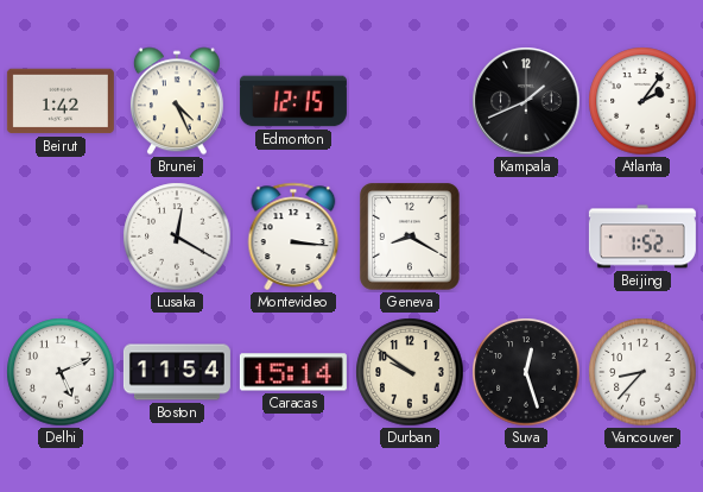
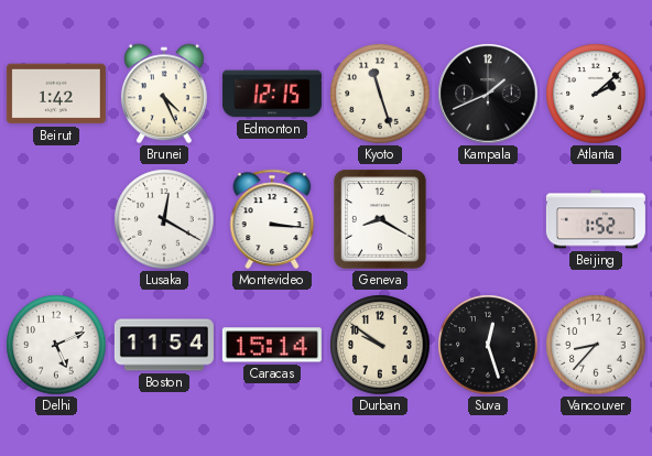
Kyoto: none -> 11:27
Atlanta: 2:06 -> 2:08
